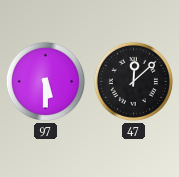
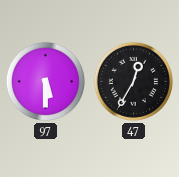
47: 12:08 -> 12:35
